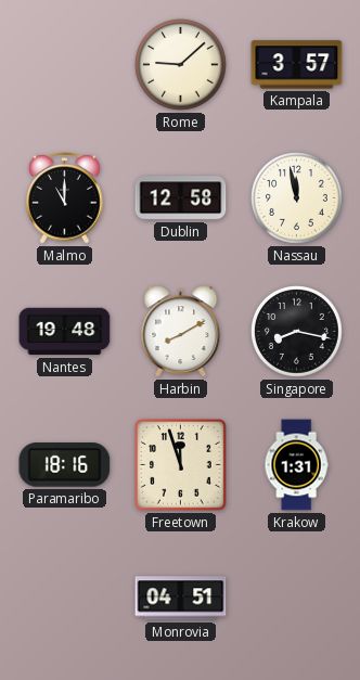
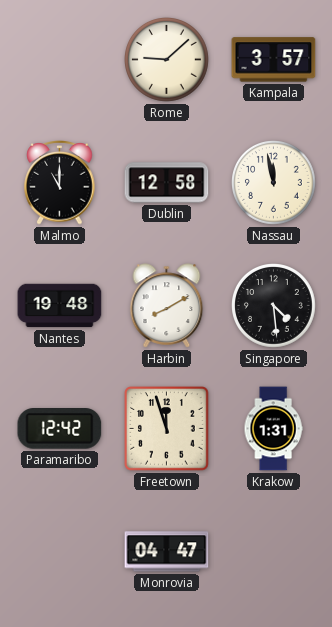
Singapore: 8:17 -> 4:29
Paramaribo: 18:16 -> 12:42
Monrovia: 04:51 -> 04:47
